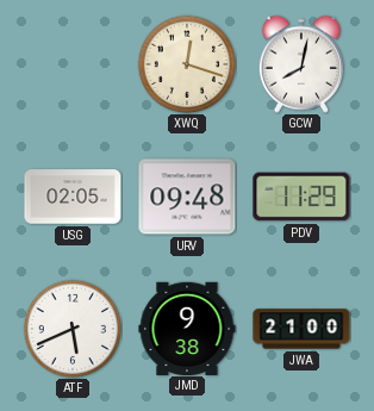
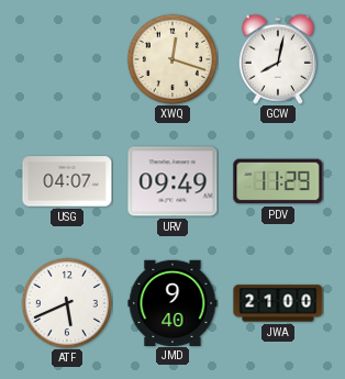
USG: 02:05 -> 04:07
URV: 09:48 -> 09:49
JMD: 9:38 -> 9:40
